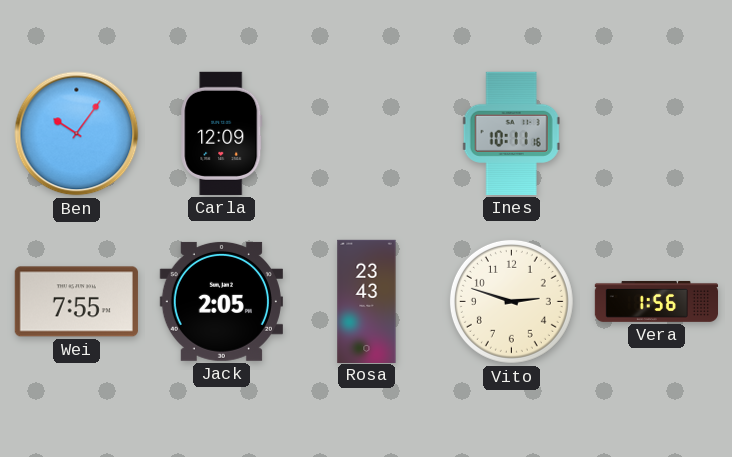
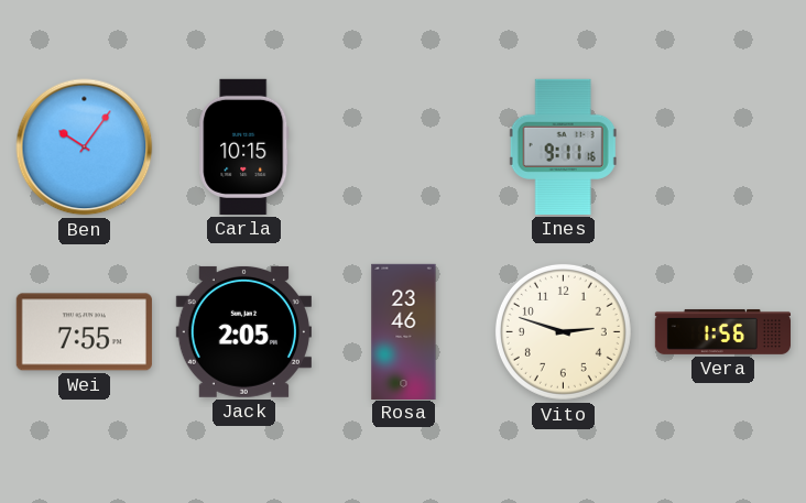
Carla: 12:09 -> 10:15
Ines: 10:11 -> 9:11
Rosa: 23:43 -> 23:46
